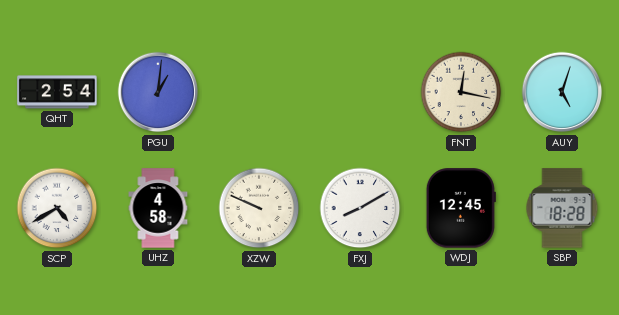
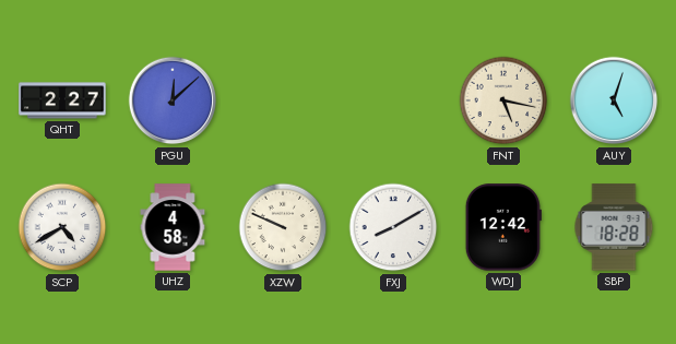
QHT: 2:54 -> 2:27
PGU: 1:01 -> 12:08
FNT: 12:17 -> 5:17
WDJ: 12:45 -> 12:42
